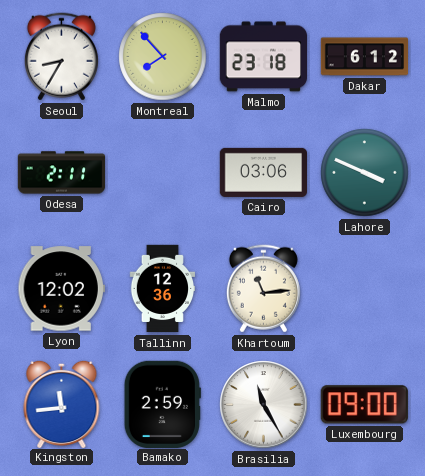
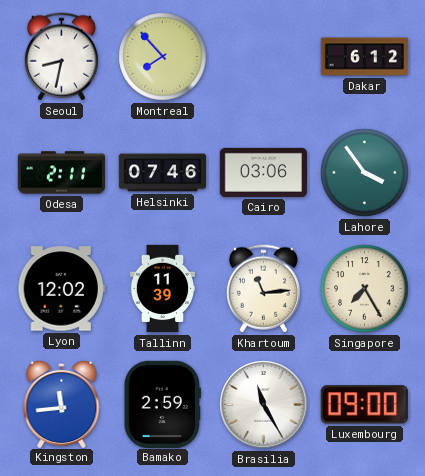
Seoul: 8:35 -> 8:32
Malmo: 23:18 -> none
Helsinki: none -> 07:46
Lahore: 3:49 -> 3:54
Tallinn: 12:36 -> 11:39
Singapore: none -> 7:25
